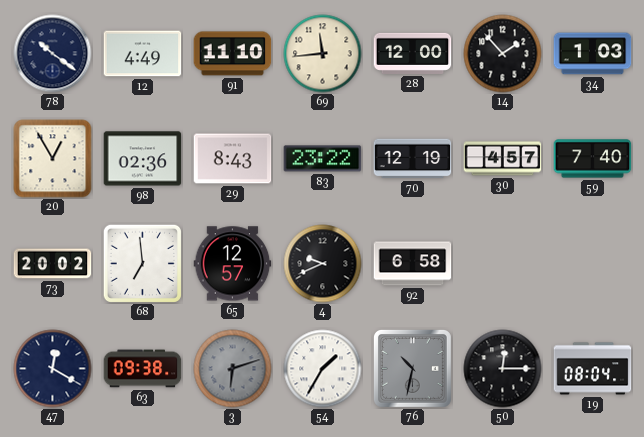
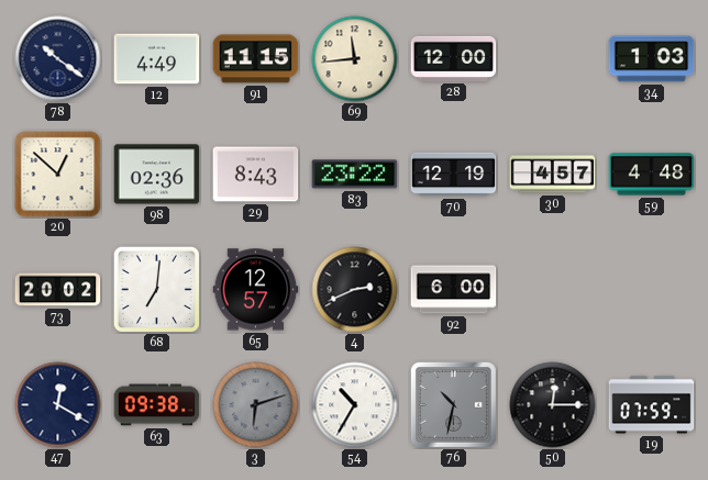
91: 11:10 -> 11:15
14: 1:53 -> none
20: 12:55 -> 12:52
59: 7:40 -> 4:48
68: 6:59 -> 7:01
4: 9:41 -> 2:41
92: 6:58 -> 6:00
54: 1:35 -> 10:35
19: 08:04 -> 07:59
